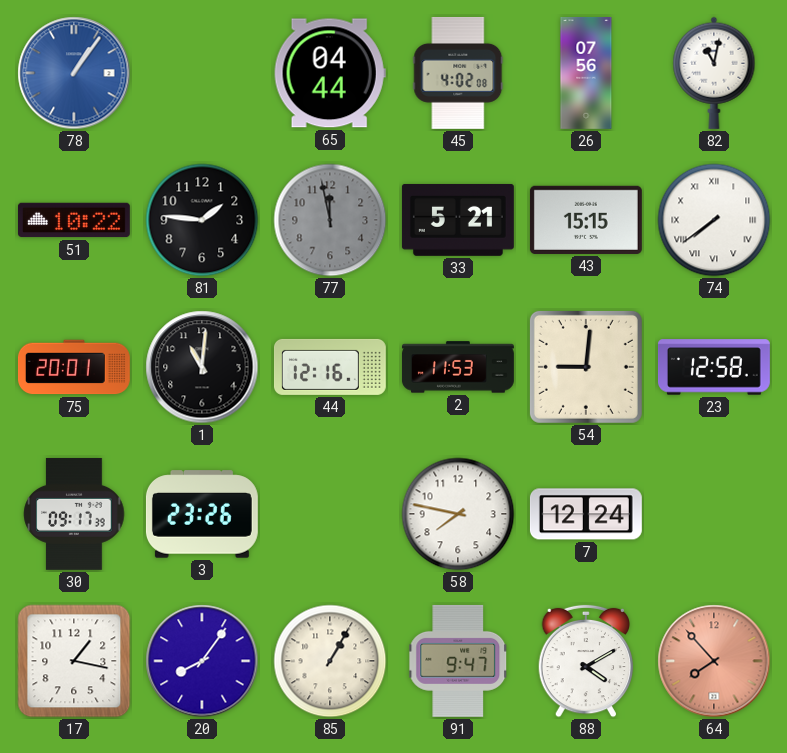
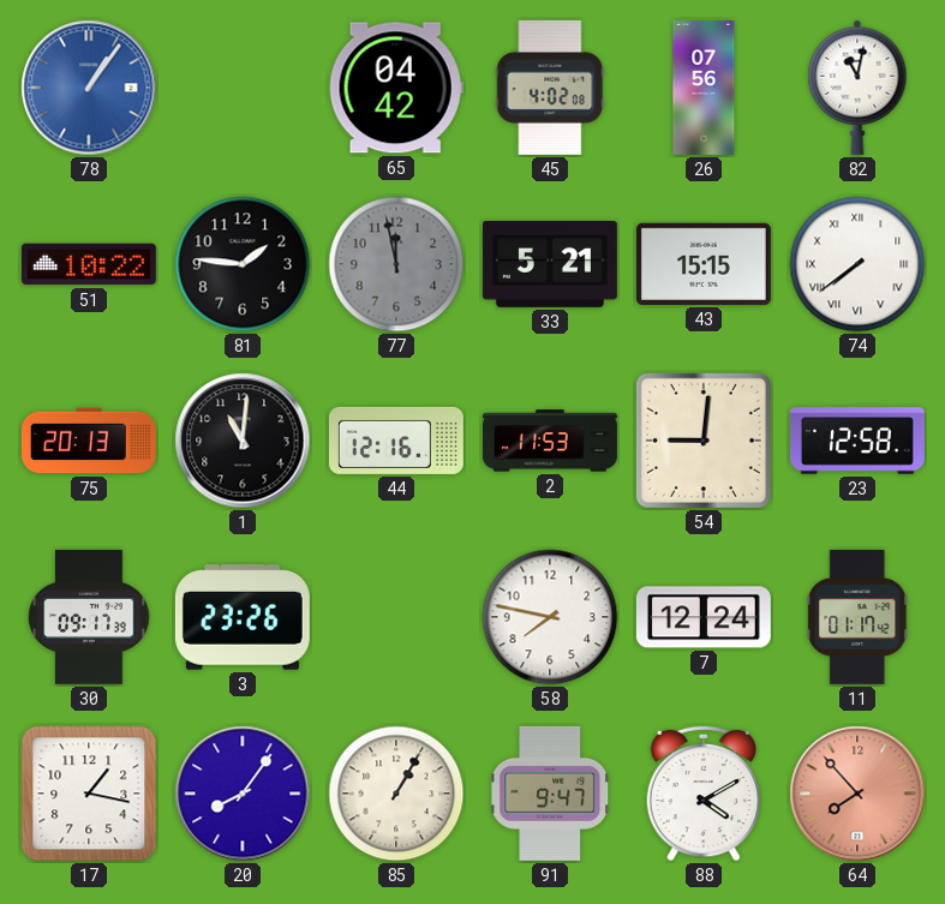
65: 04:44 -> 04:42
75: 20:01 -> 20:13
11: none -> 01:17
